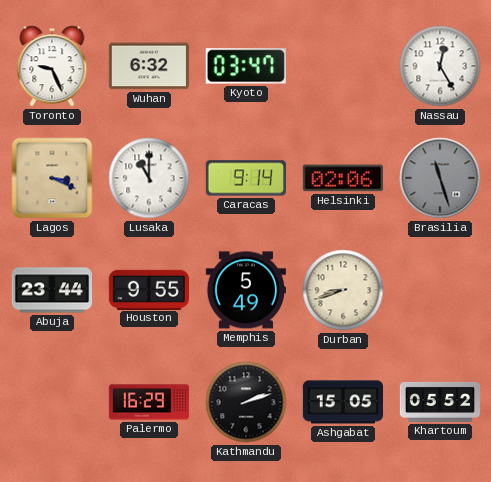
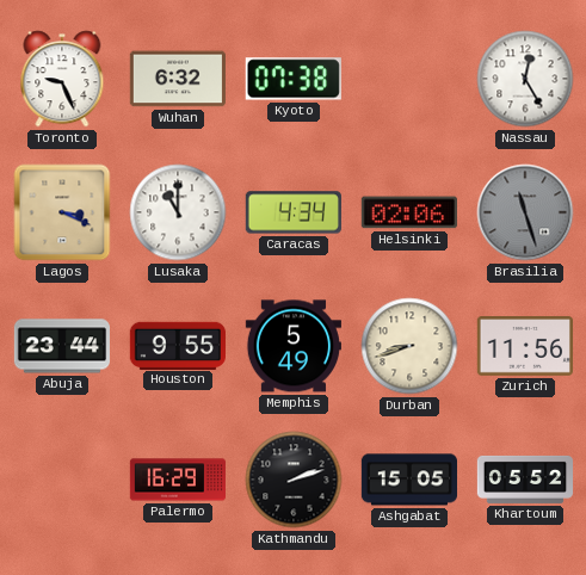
Kyoto: 03:47 -> 07:38
Caracas: 9:14 -> 4:34
Zurich: none -> 11:56
